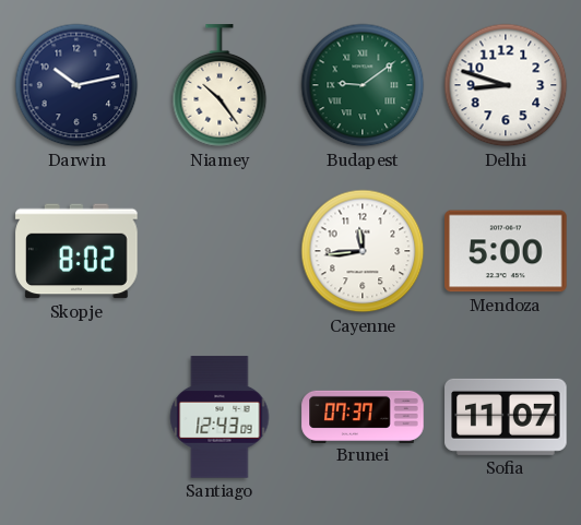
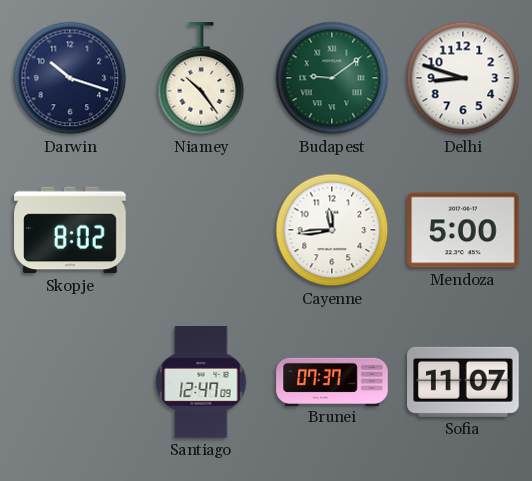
Darwin: 10:13 -> 10:18
Santiago: 12:43 -> 12:47
